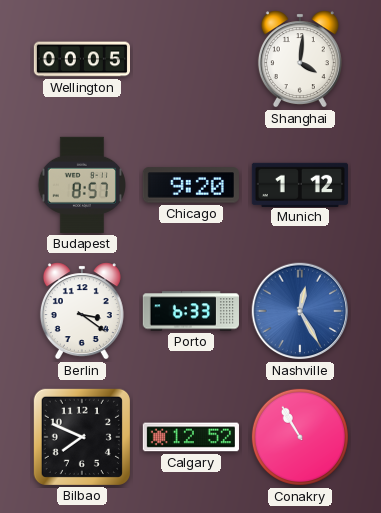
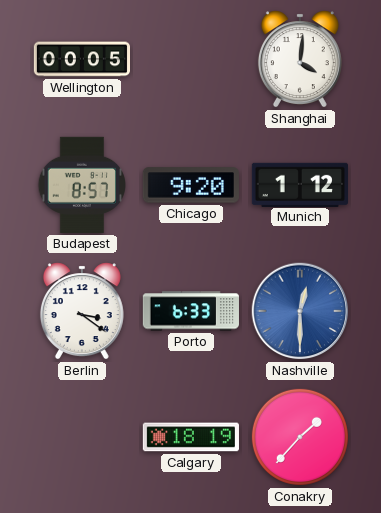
Nashville: 12:25 -> 12:30
Bilbao: 7:49 -> none
Calgary: 12:52 -> 18:19
Conakry: 10:55 -> 1:37
